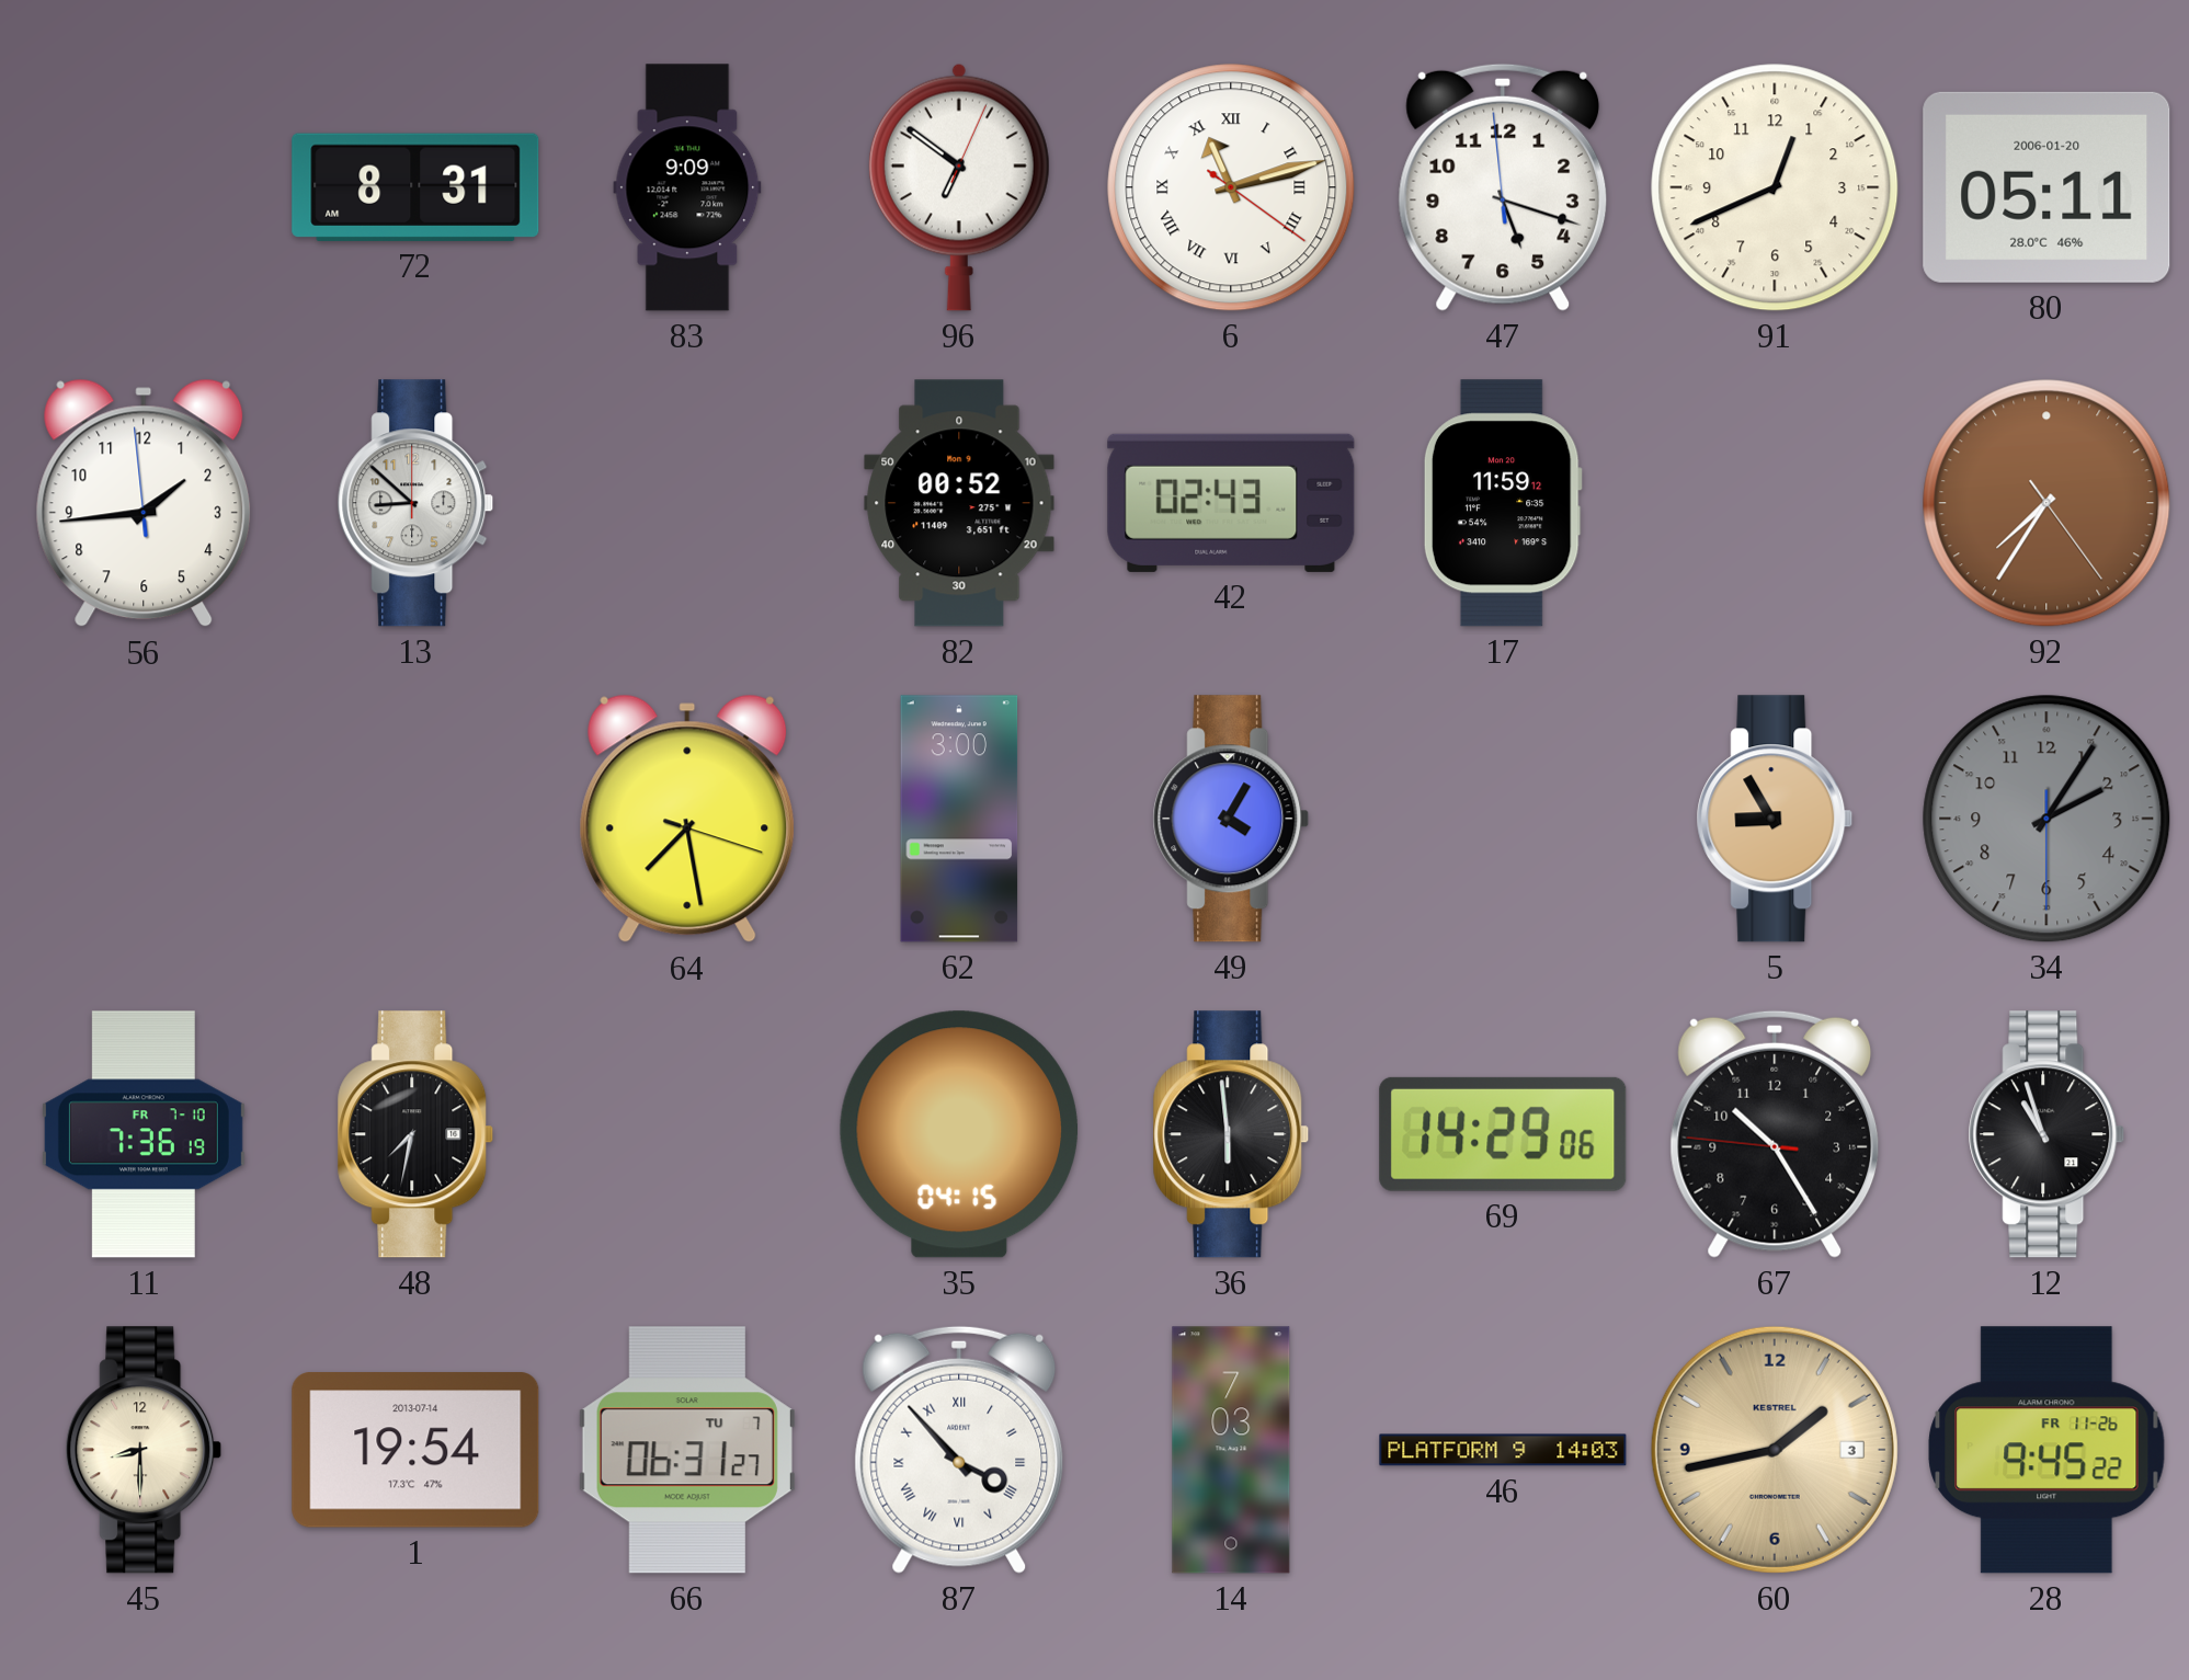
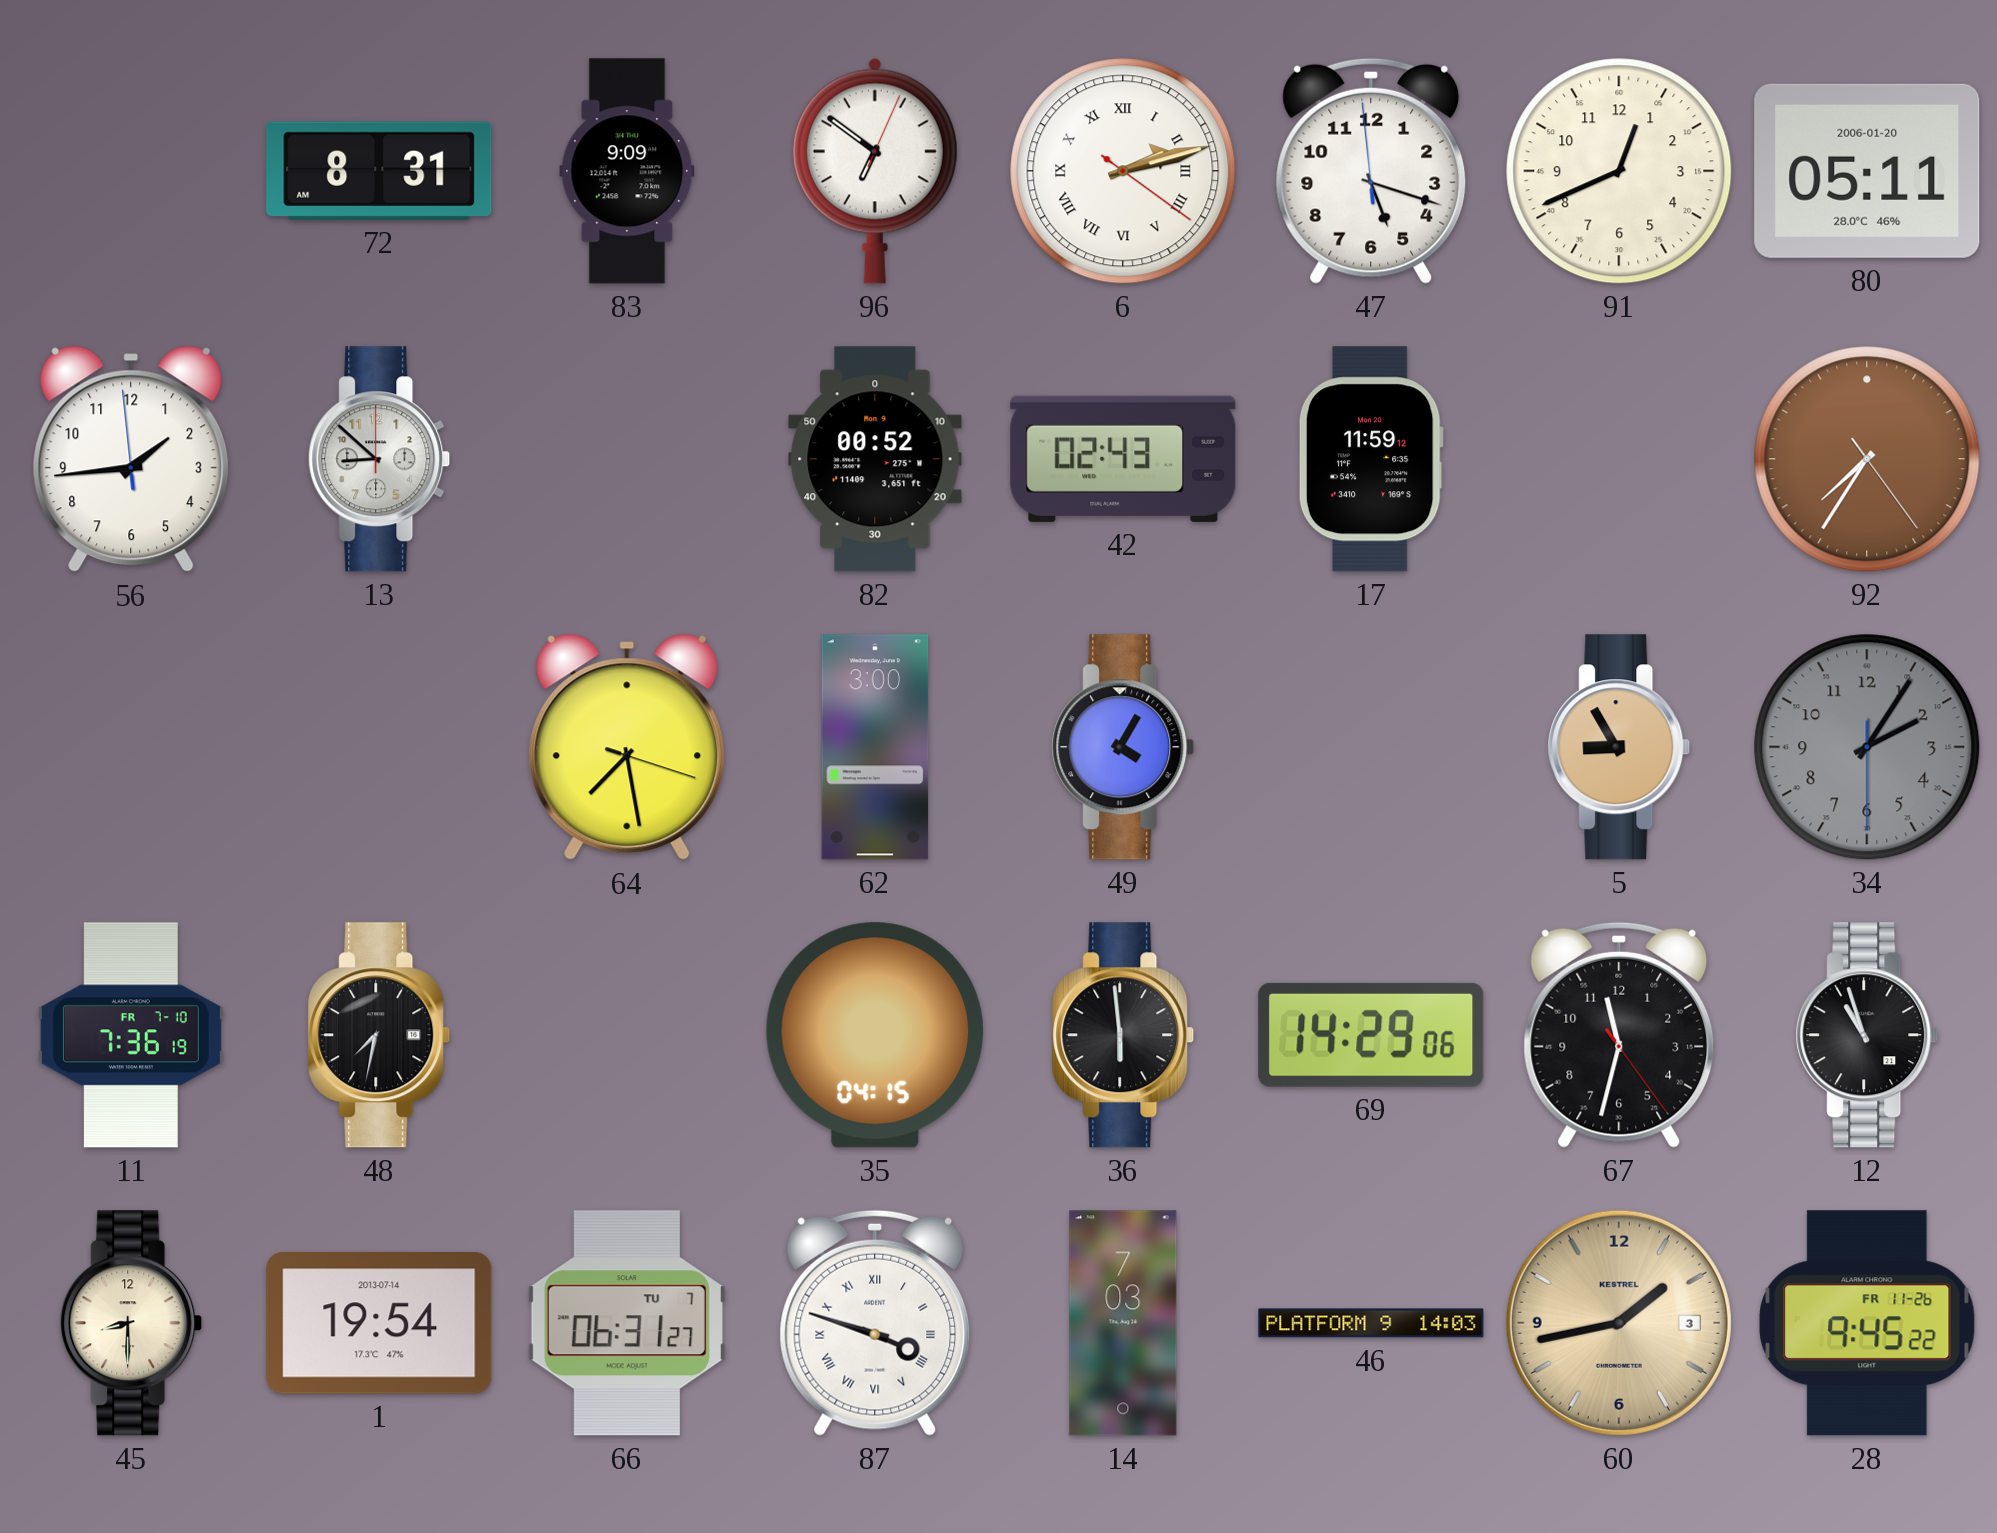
6: 11:12 -> 2:12
67: 10:24 -> 11:32
87: 3:53 -> 3:48
